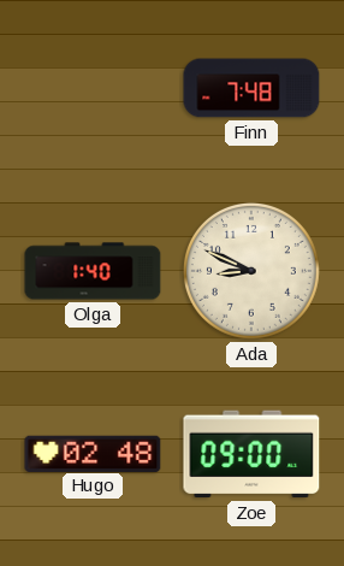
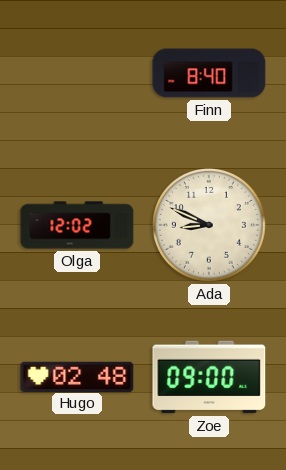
Finn: 7:48 -> 8:40
Olga: 1:40 -> 12:02
